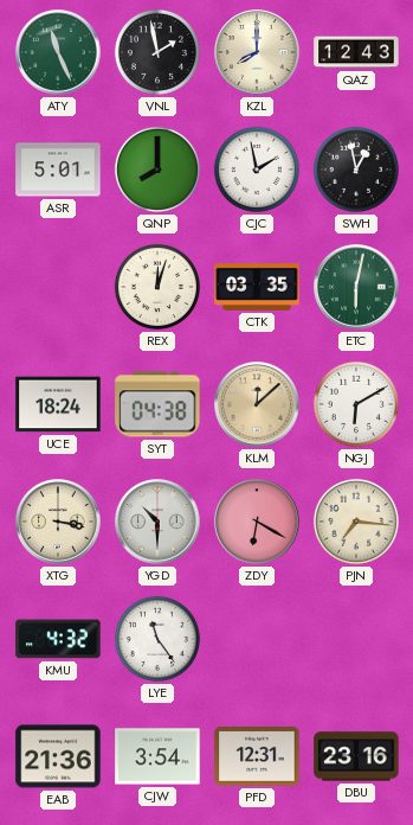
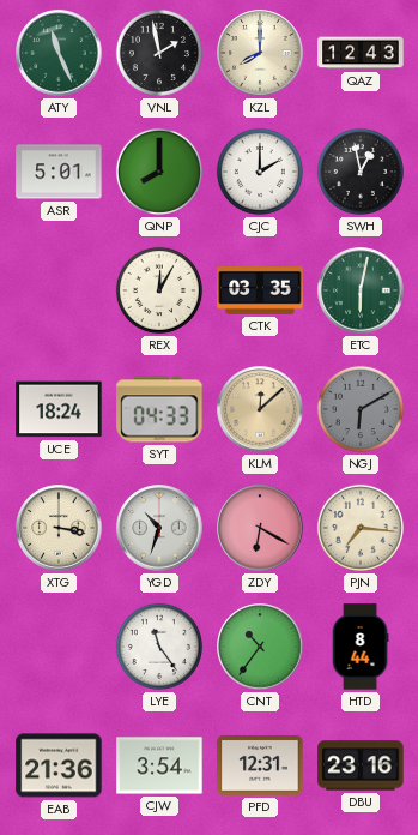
CJC: 1:58 -> 2:00
REX: 12:03 -> 12:05
SYT: 04:38 -> 04:33
NGJ dial: white -> grey
YGD: 10:30 -> 10:33
KMU: 4:32 -> none
CNT: none -> 10:36
HTD: none -> 8:44
